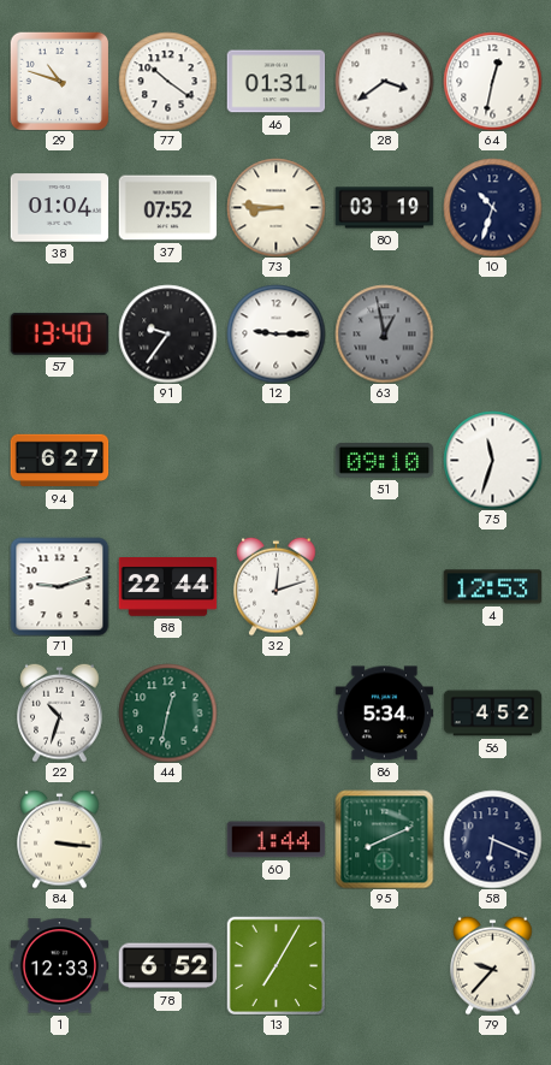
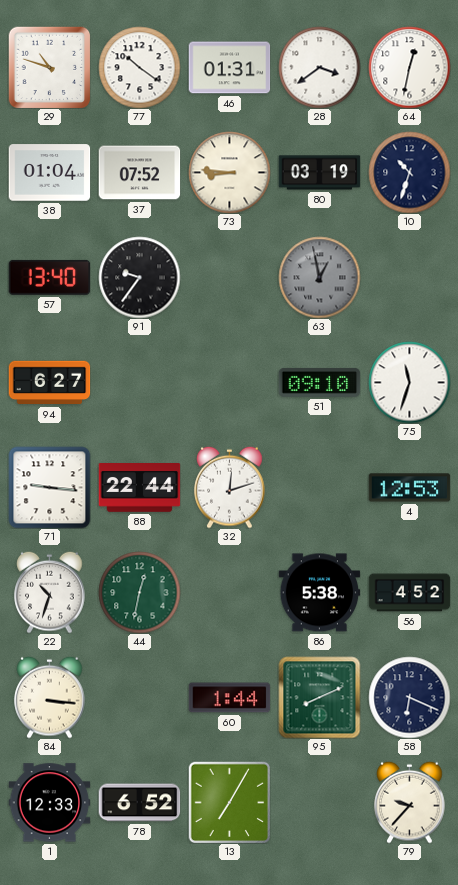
12: 9:15 -> none
71: 9:12 -> 9:16
86: 5:34 -> 5:38
